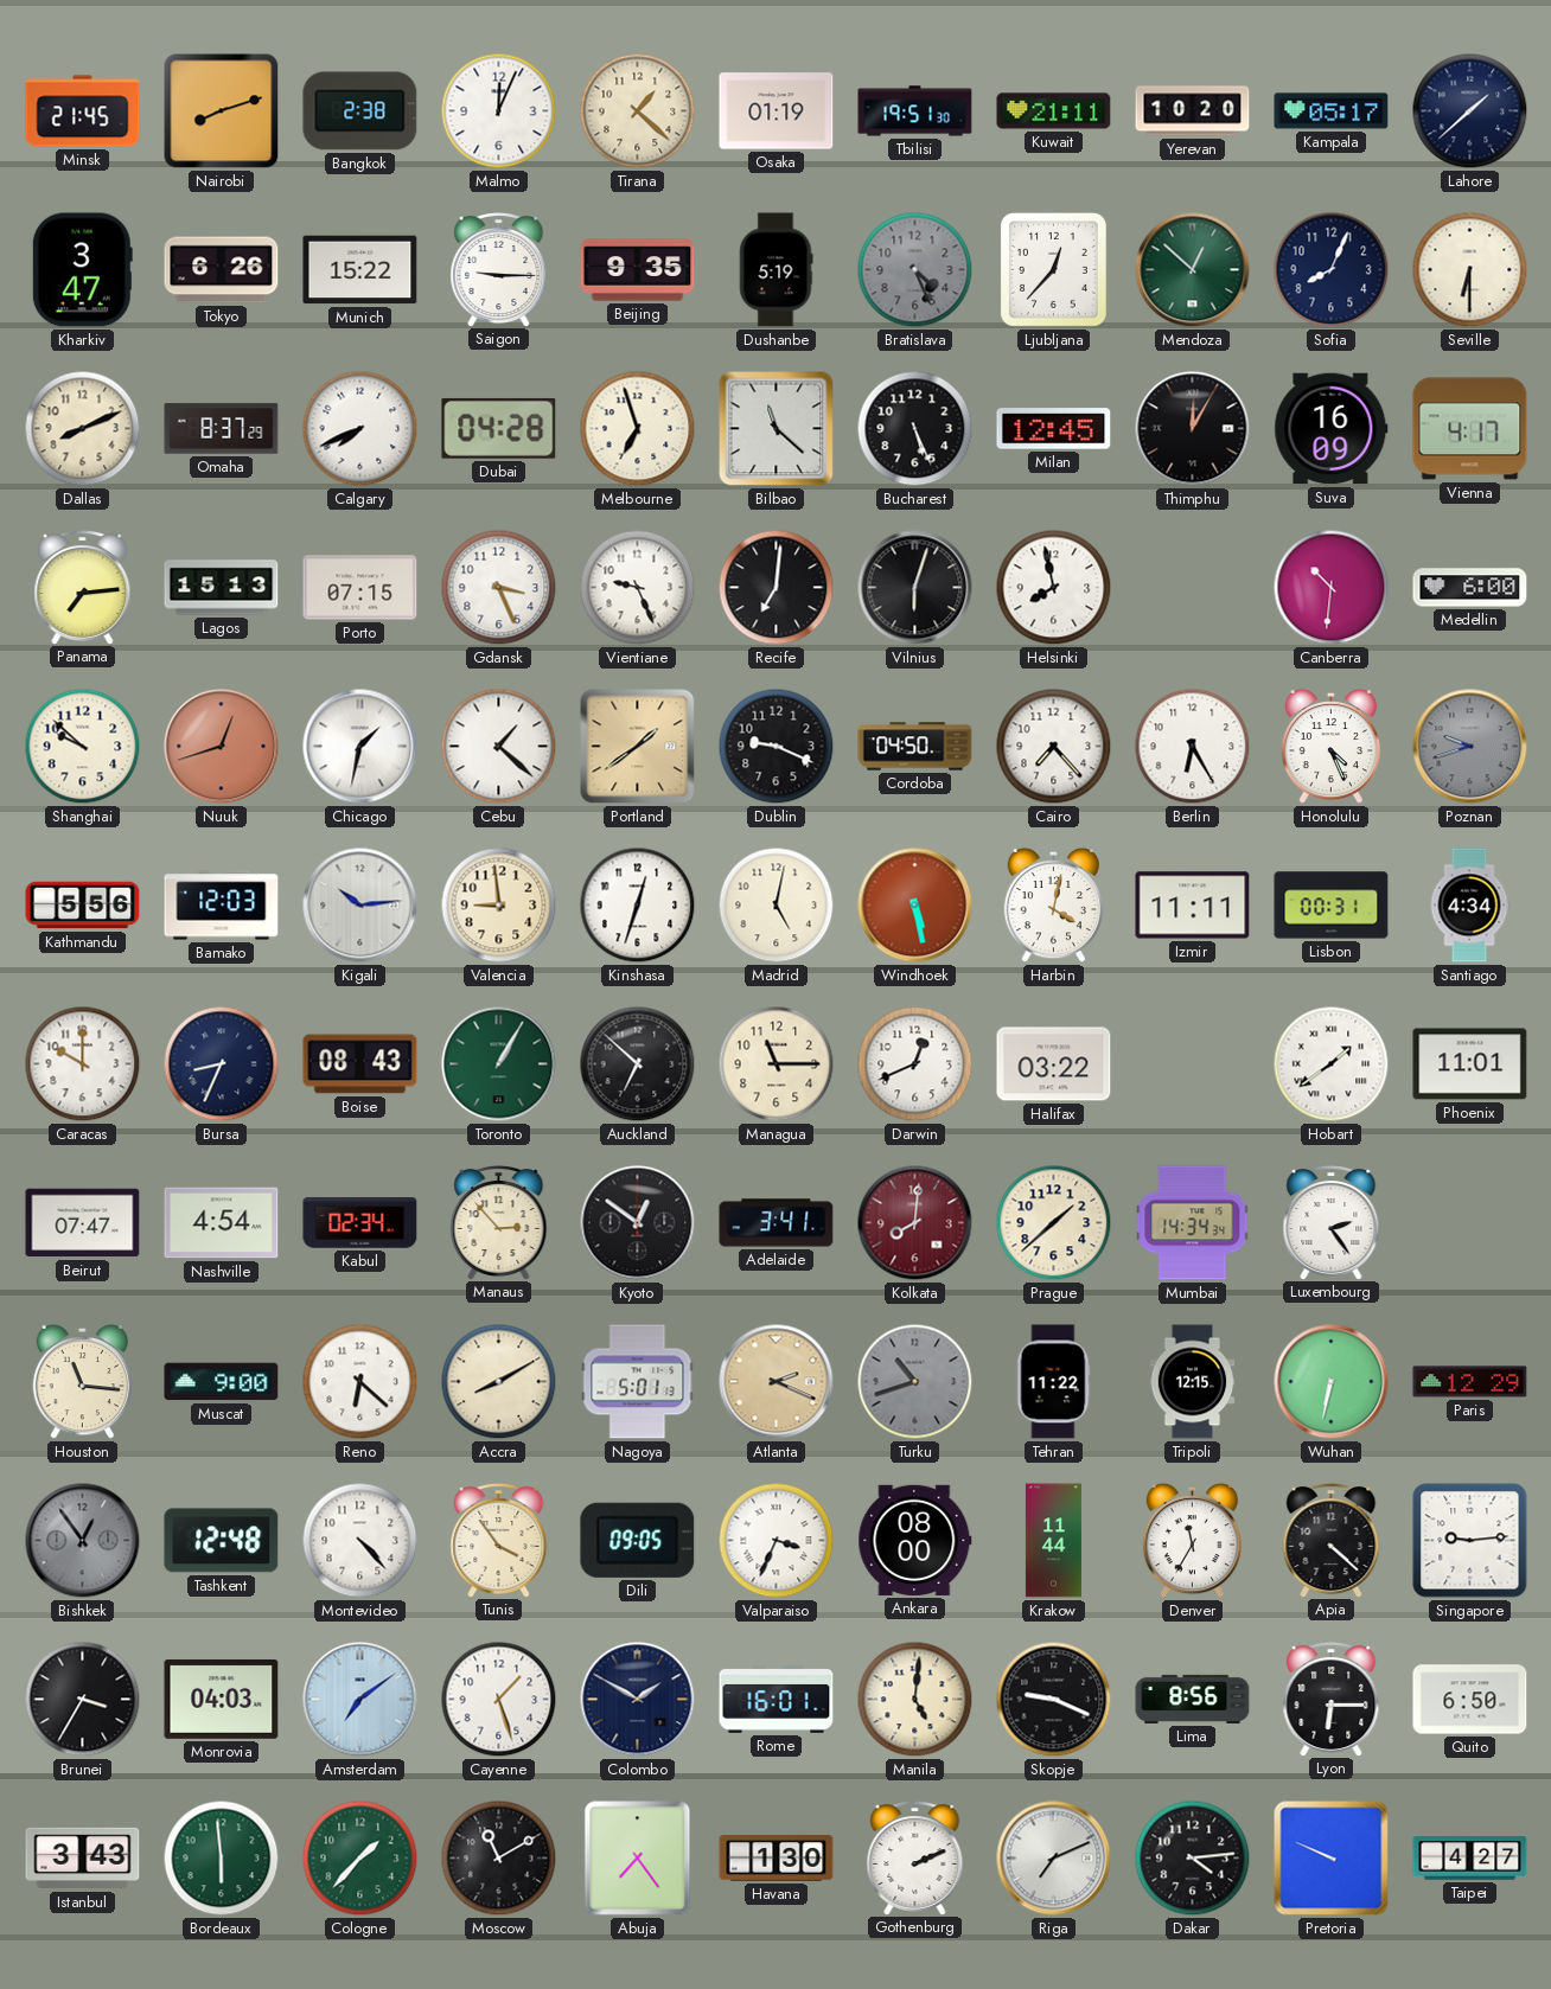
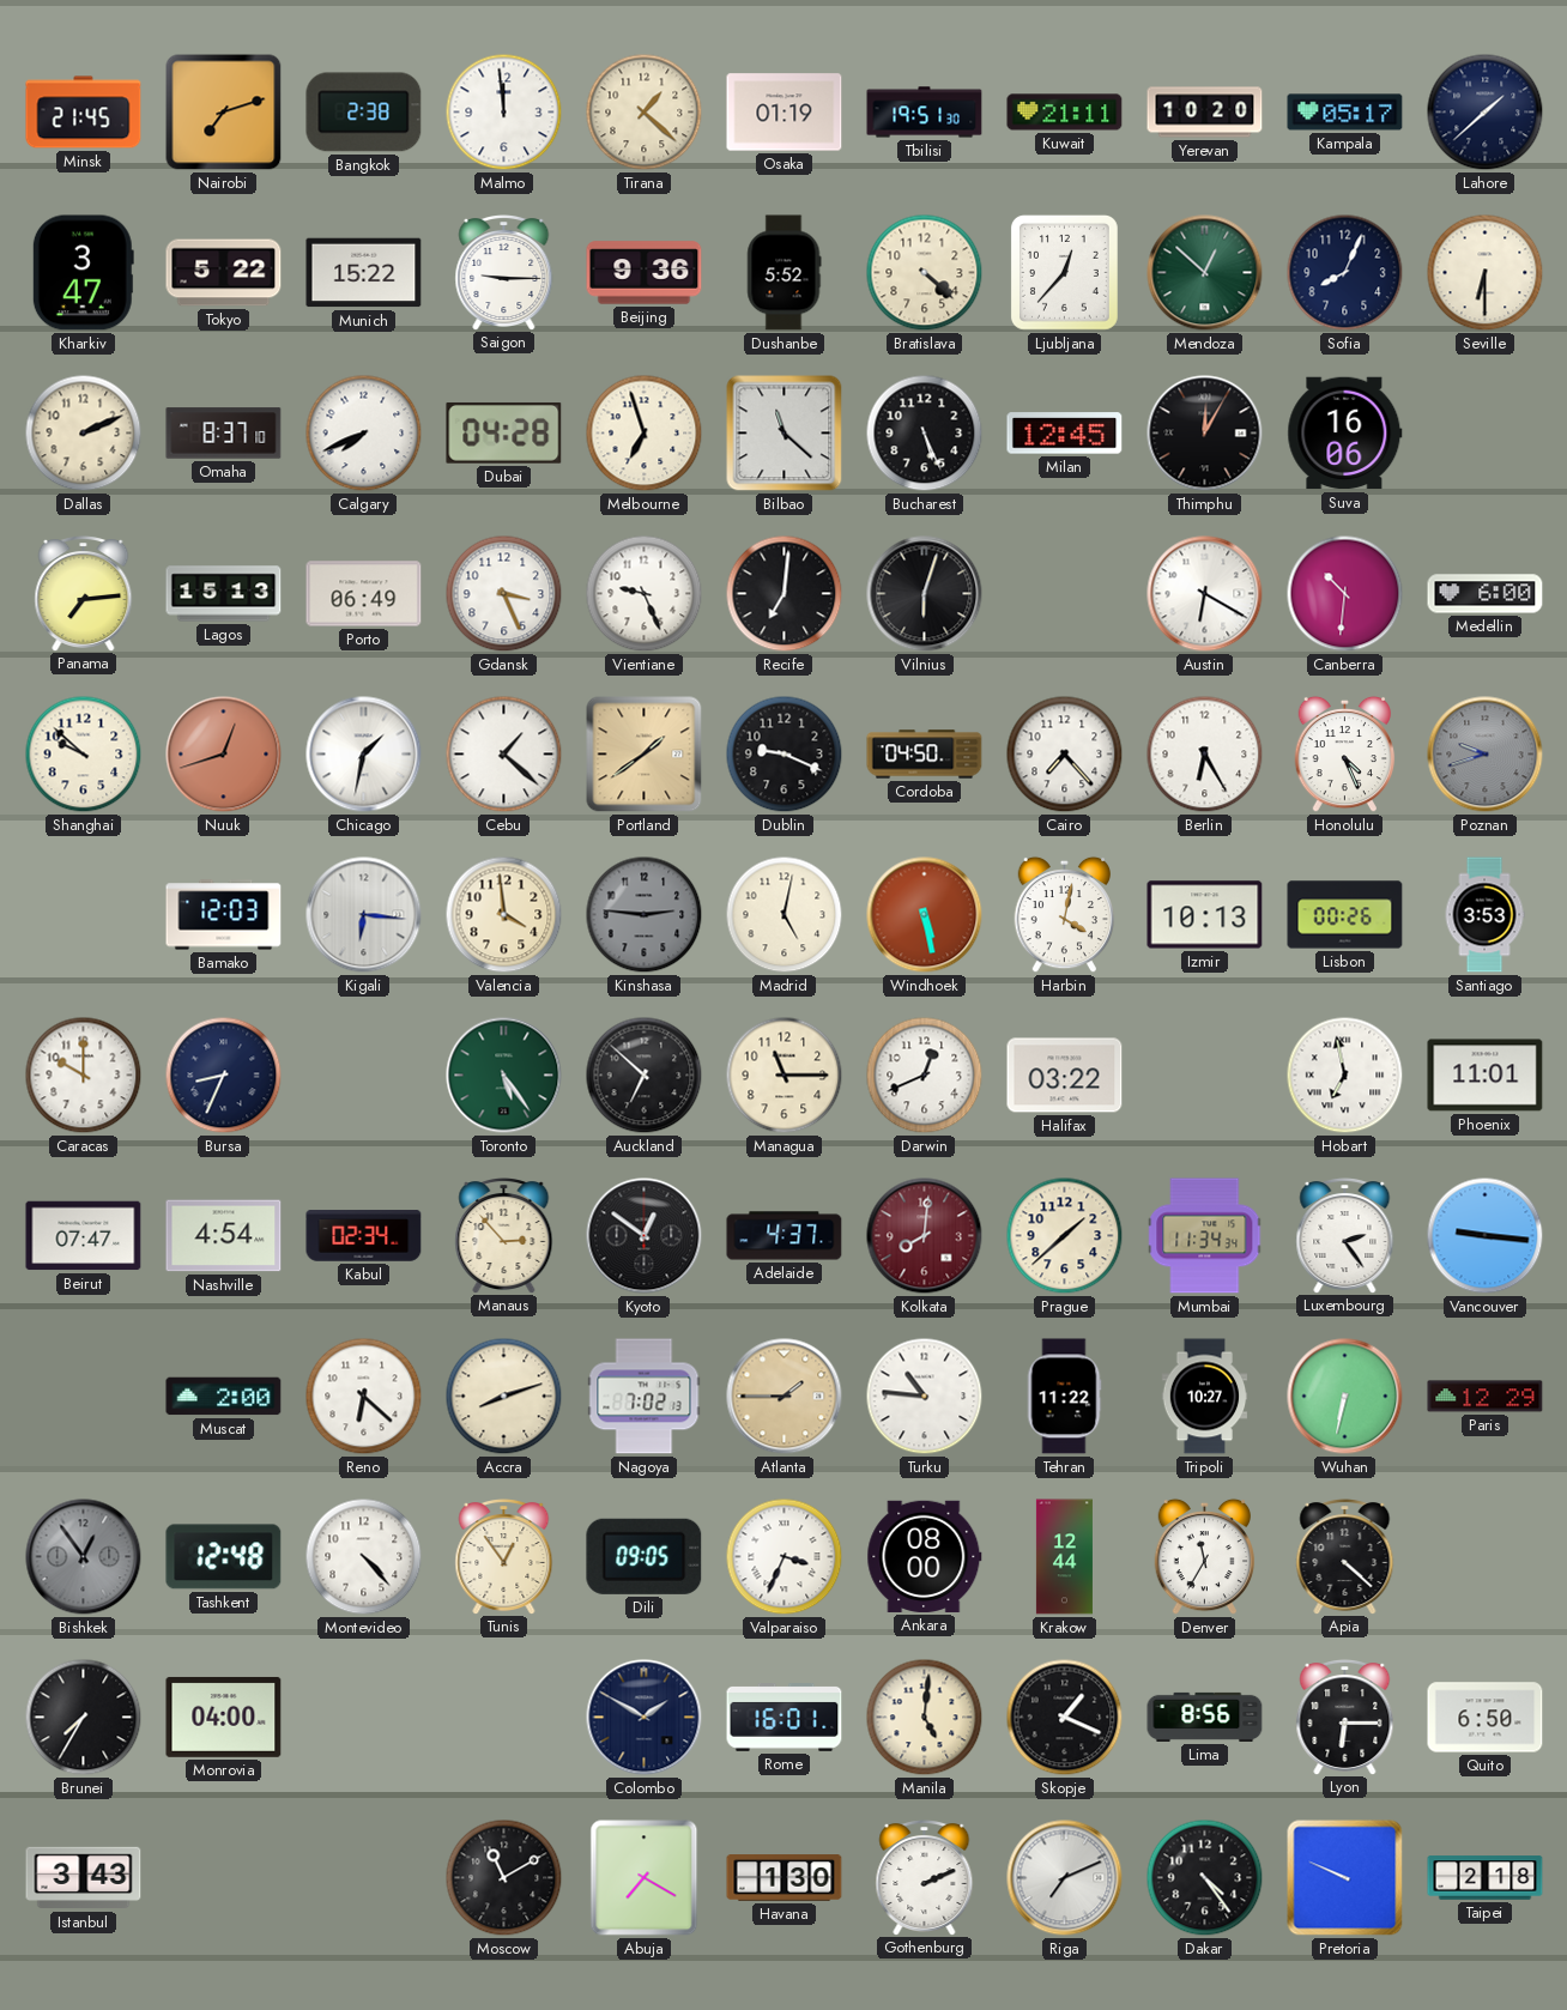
Nairobi: 8:12 -> 7:12
Malmo: 12:04 -> 11:59
Tokyo: 6:26 -> 5:22
Beijing: 9:35 -> 9:36
Dushanbe: 5:19 -> 5:52
Bratislava: 4:26 -> 4:22
Bratislava dial: grey -> cream
Dallas: 8:11 -> 2:11
Omaha: 8:37:29 -> 8:37:10
Suva: 16:09 -> 16:06
Vienna: 4:17 -> none
Porto: 07:15 -> 06:49
Helsinki: 7:58 -> none
Austin: none -> 6:20
Kathmandu: 5:56 -> none
Kigali: 10:14 -> 6:16
Valencia: 8:59 -> 3:59
Kinshasa: 12:33 -> 2:46
Kinshasa dial: white -> grey
Izmir: 11:11 -> 10:13
Lisbon: 00:31 -> 00:26
Santiago: 4:34 -> 3:53
Boise: 08:43 -> none
Toronto: 1:05 -> 5:24
Hobart: 1:39 -> 6:58
Adelaide: 3:41 -> 4:37
Mumbai: 14:34 -> 11:34
Vancouver: none -> 9:16
Houston: 11:16 -> none
Muscat: 9:00 -> 2:00
Accra: 8:10 -> 8:12
Nagoya: 5:01 -> 7:02
Atlanta: 2:19 -> 1:45
Turku: 10:42 -> 10:46
Turku dial: grey -> white
Tripoli: 12:15 -> 10:27
Tunis: 3:54 -> 12:54
Krakow: 11:44 -> 12:44
Singapore: 9:14 -> none
Brunei: 3:35 -> 7:35
Monrovia: 04:03 -> 04:00
Amsterdam: 7:09 -> none
Cayenne: 1:27 -> none
Skopje: 9:19 -> 1:19
Bordeaux: 5:59 -> none
Cologne: 1:37 -> none
Abuja: 7:24 -> 7:20
Dakar: 4:14 -> 4:24
Taipei: 4:27 -> 2:18
